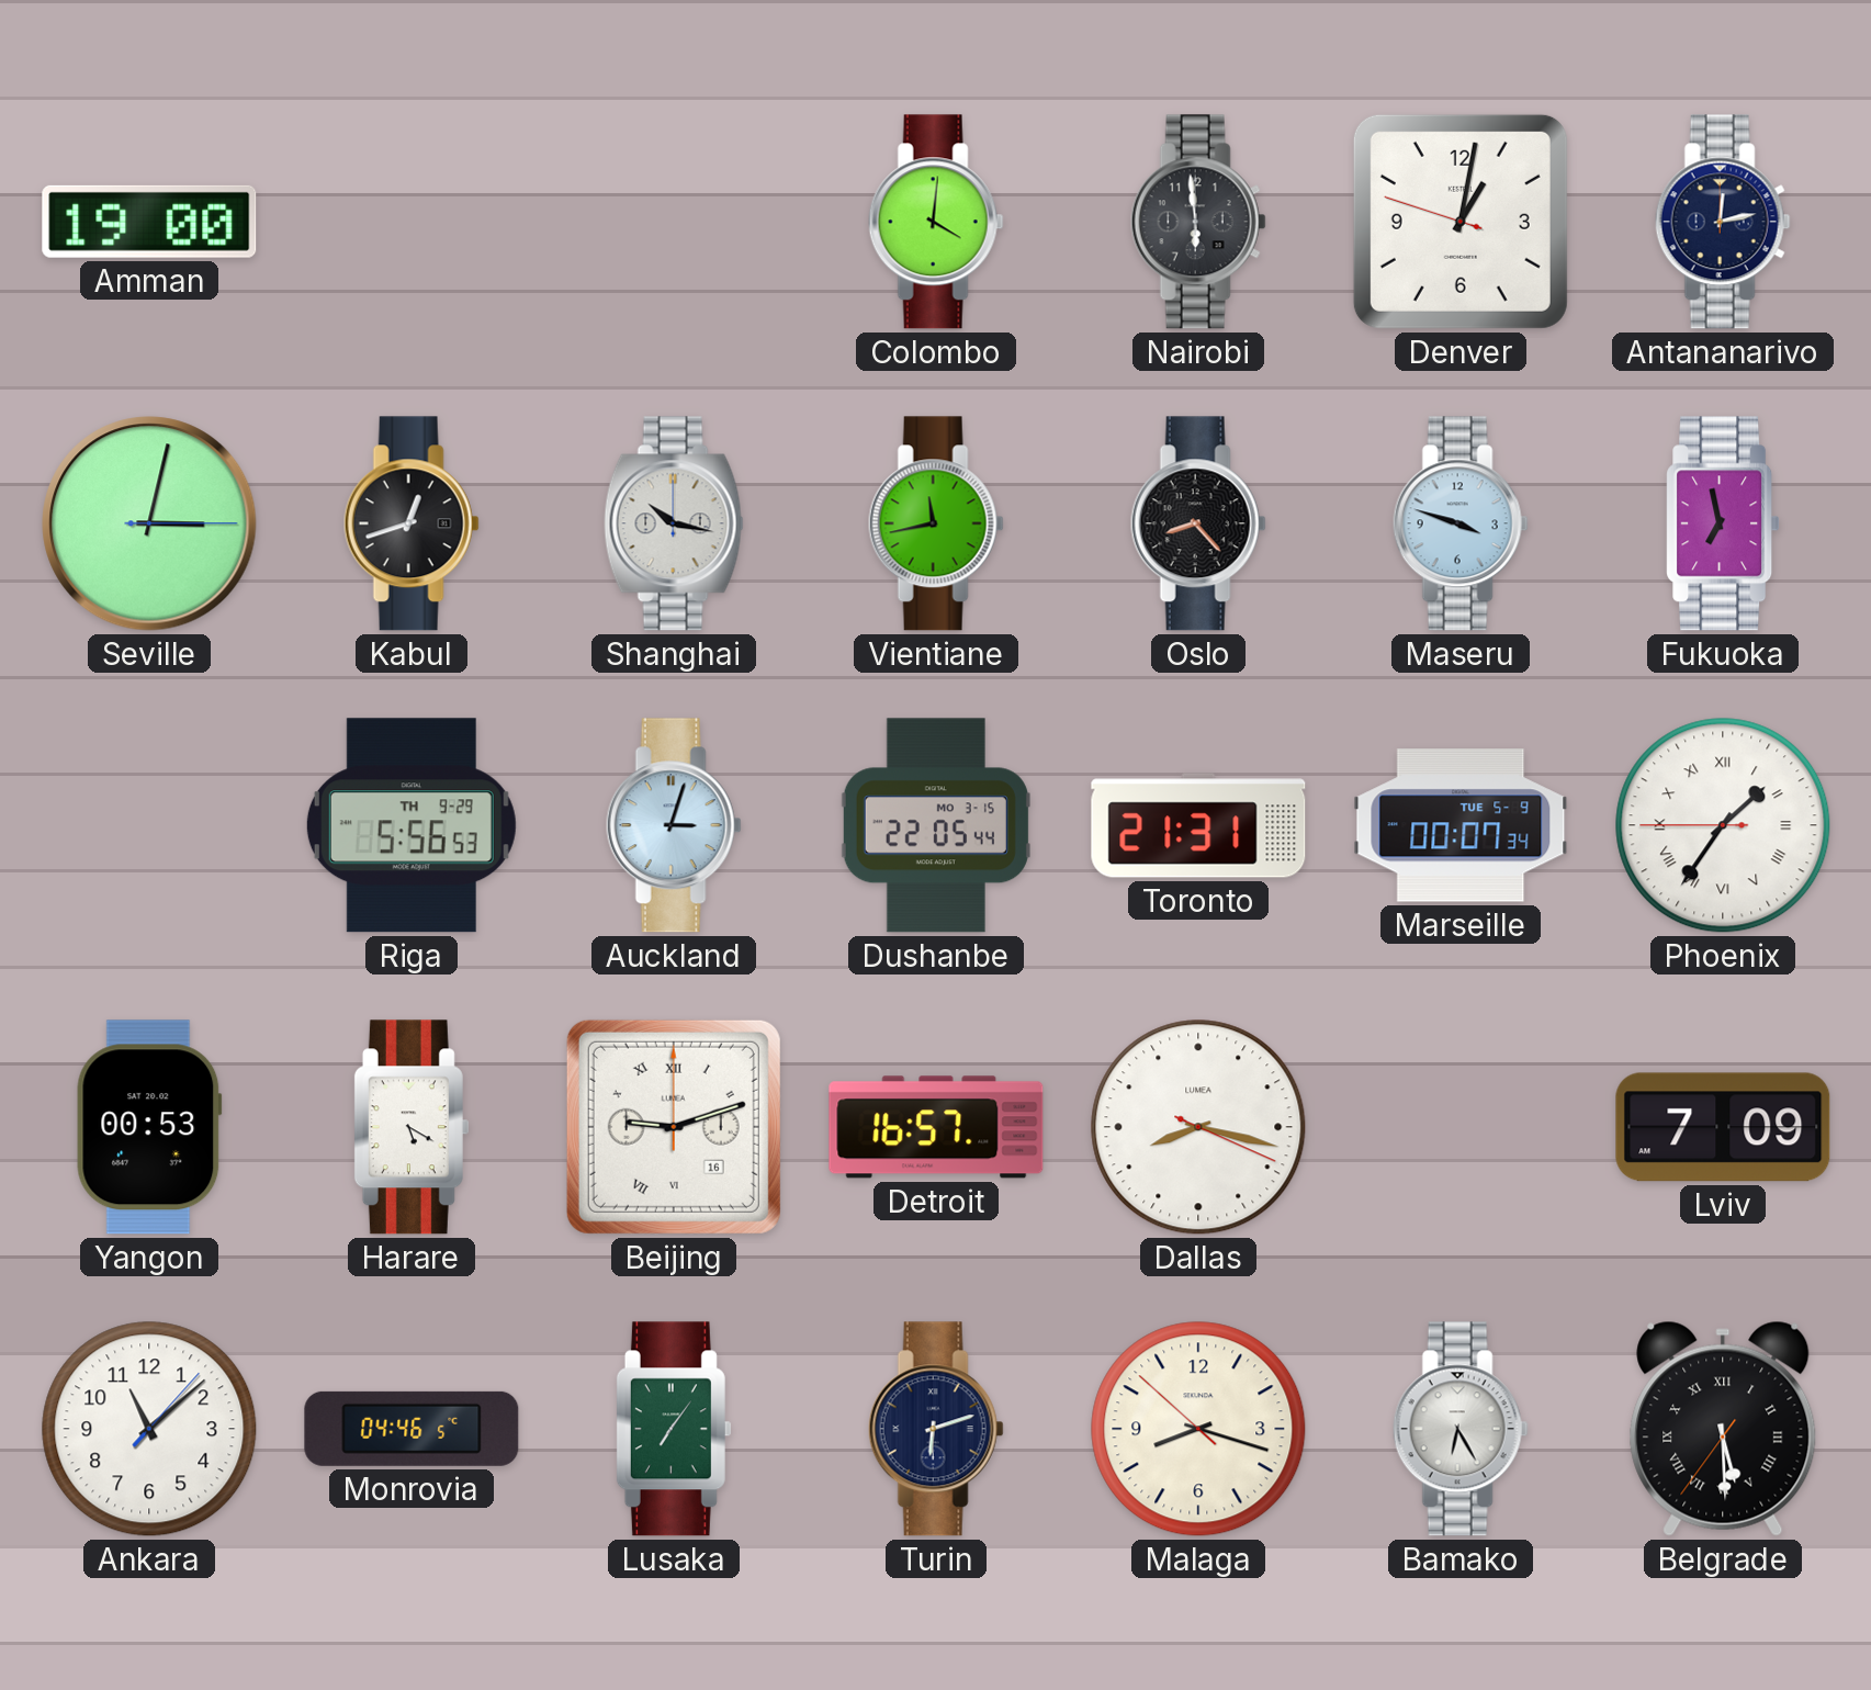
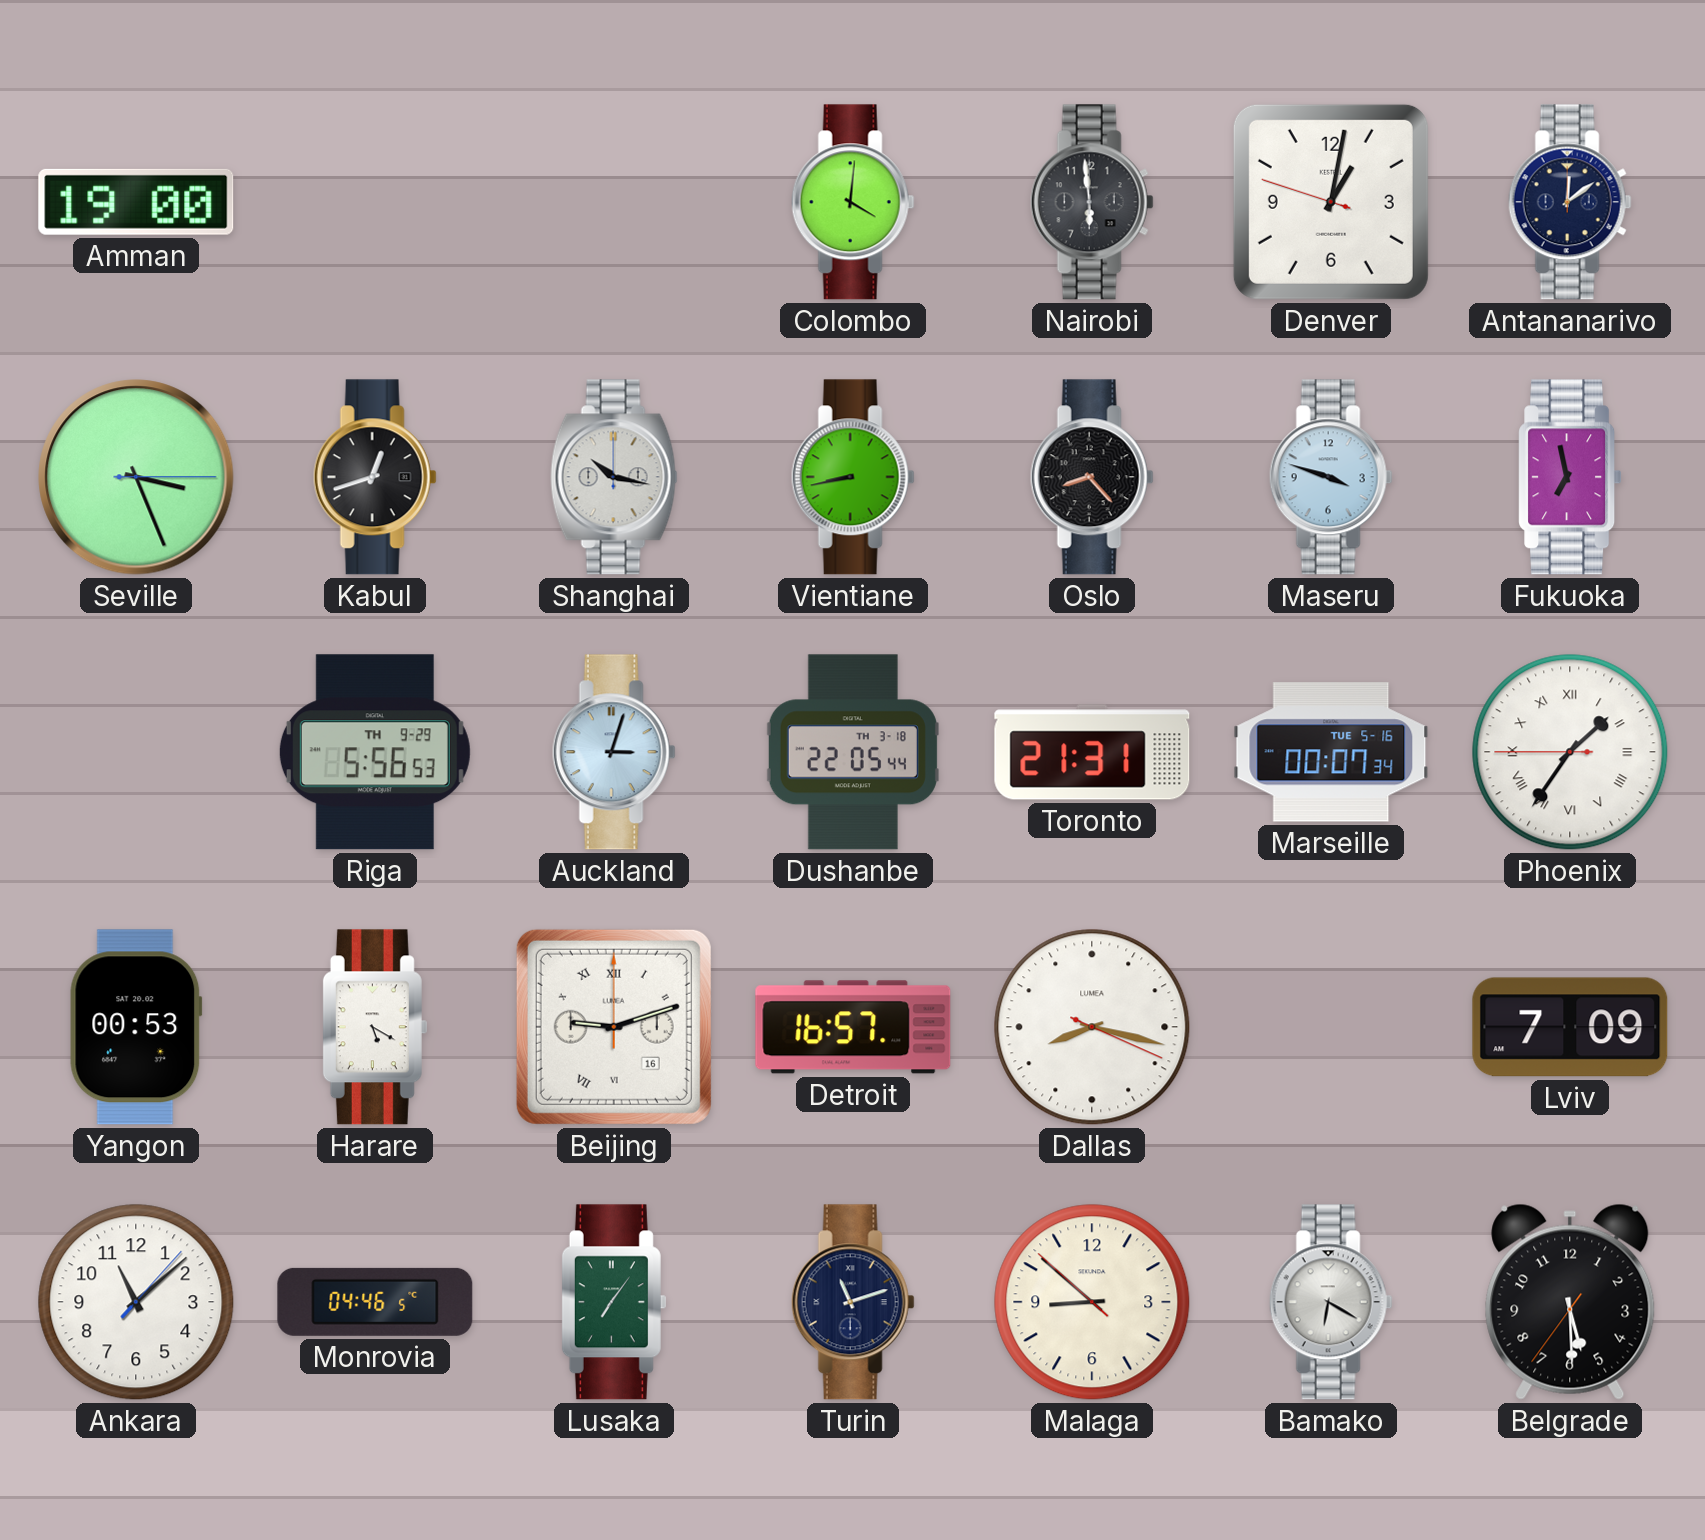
Antananarivo: 12:13 -> 12:09
Seville: 3:02 -> 3:26
Vientiane: 11:43 -> 8:43
Dushanbe date: MO 3-15 -> TH 3-18
Marseille date: TUE 5-9 -> TUE 5-16
Turin: 6:12 -> 11:12
Malaga: 8:17 -> 8:51
Bamako: 6:25 -> 6:20
Belgrade numerals: Roman -> Arabic
